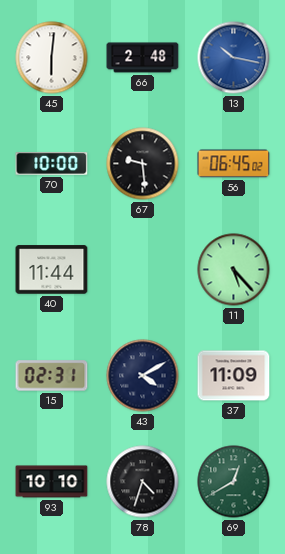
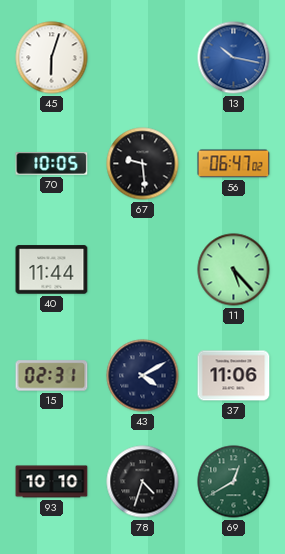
45: 6:01 -> 6:03
66: 2:48 -> none
70: 10:00 -> 10:05
56: 06:45 -> 06:47
37: 11:09 -> 11:06
